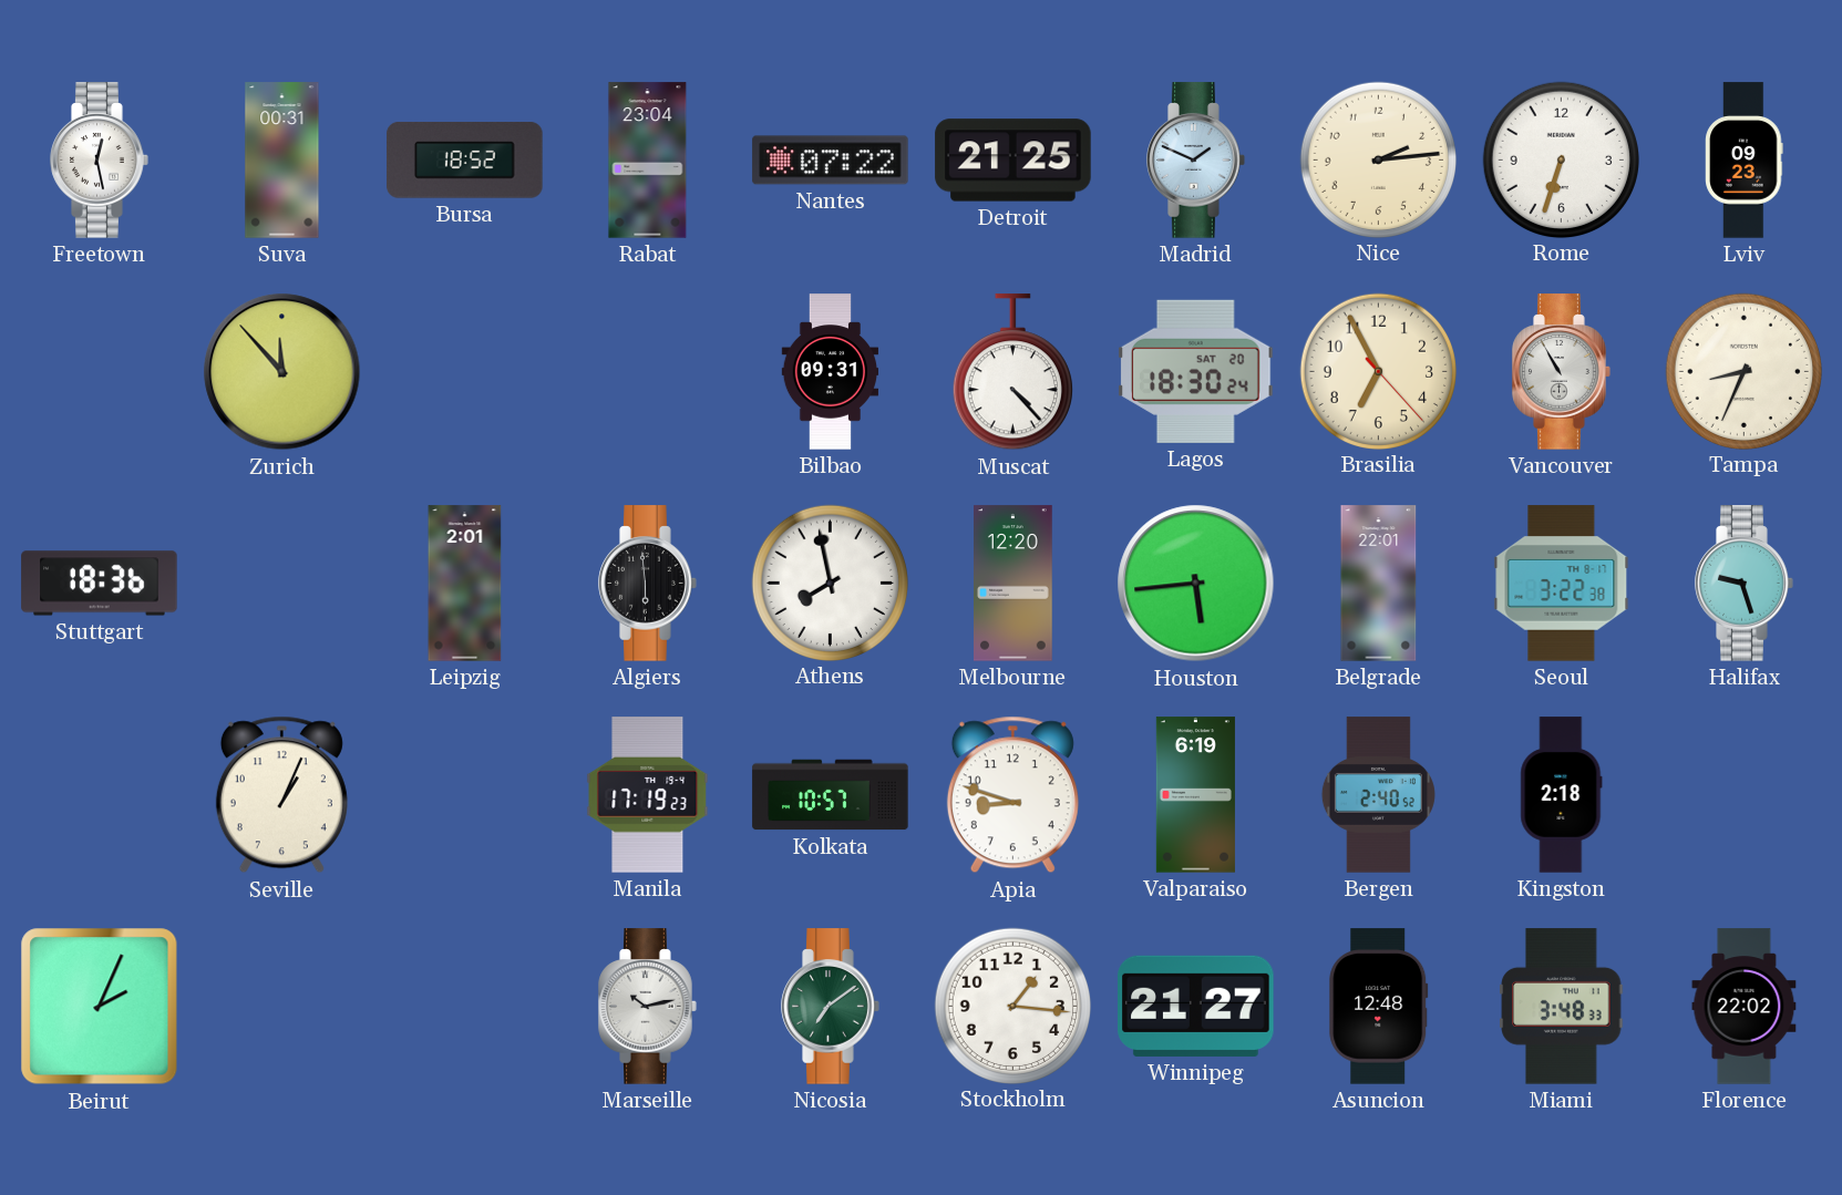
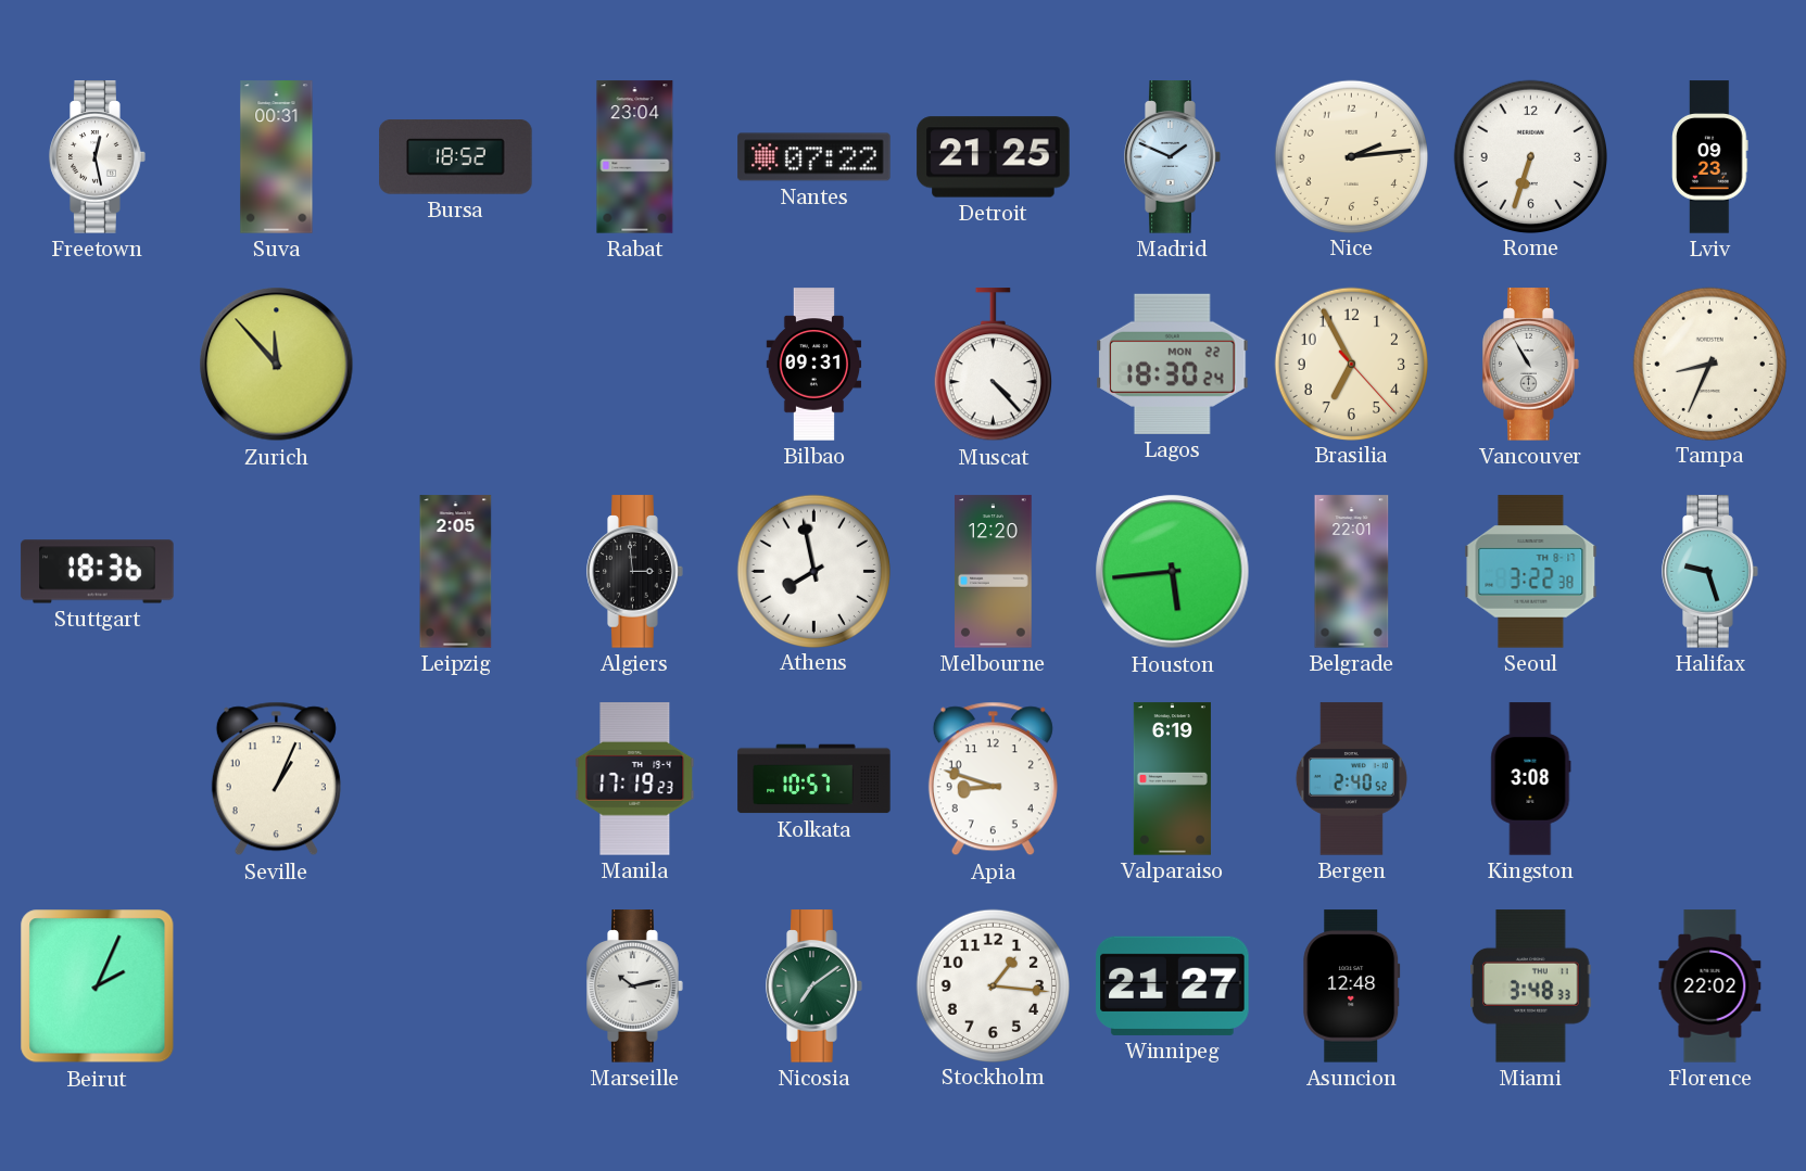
Lagos date: SAT 20 -> MON 22
Leipzig: 2:01 -> 2:05
Algiers: 5:59 -> 2:59
Kingston: 2:18 -> 3:08
